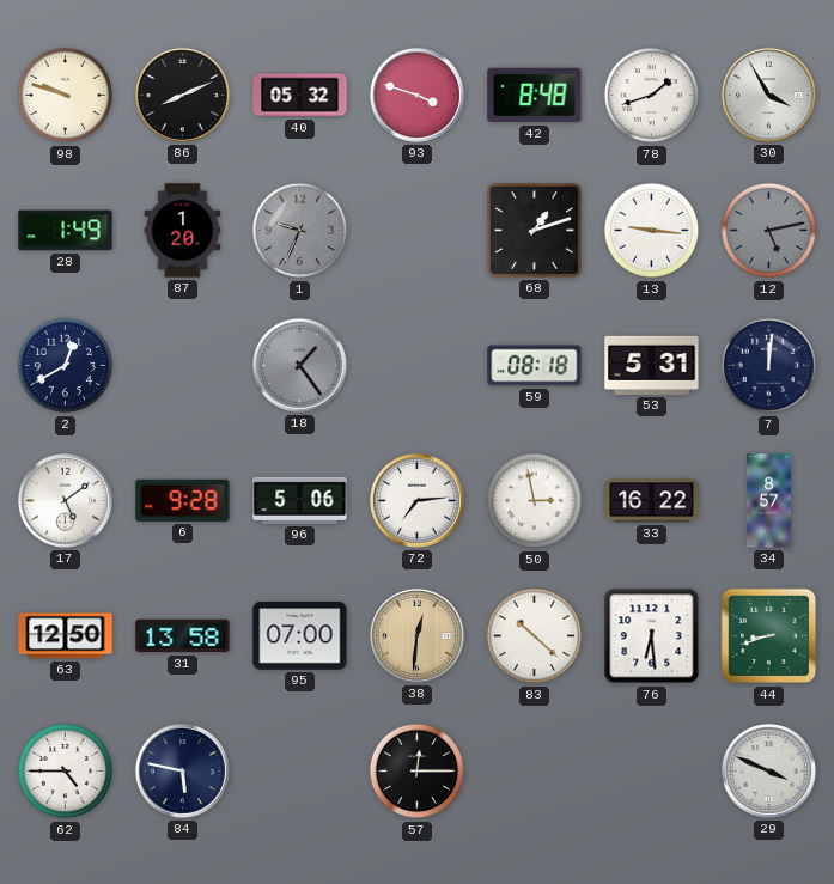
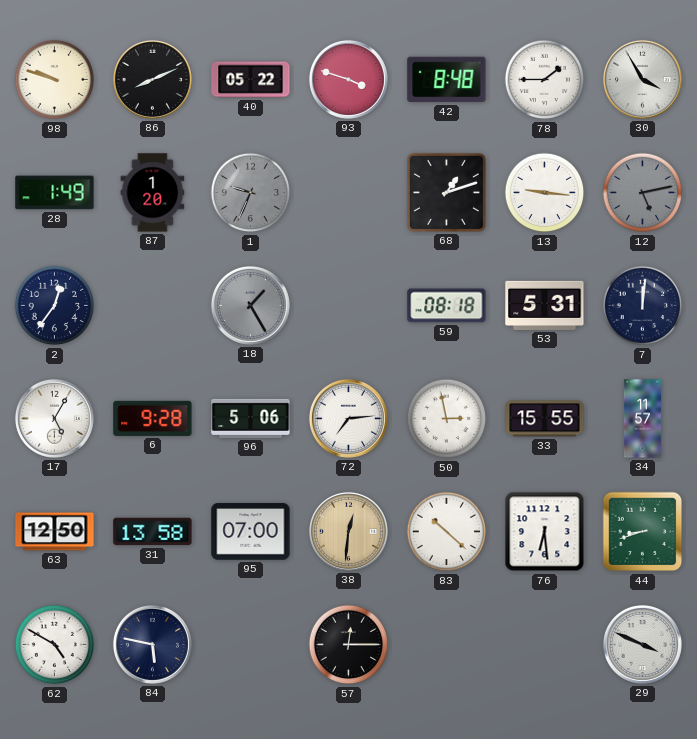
40: 05:32 -> 05:22
78: 1:42 -> 1:45
2: 12:40 -> 12:36
18: 1:24 -> 1:25
17: 5:09 -> 5:05
33: 16:22 -> 15:55
34: 8:57 -> 11:57
62: 4:45 -> 4:50
